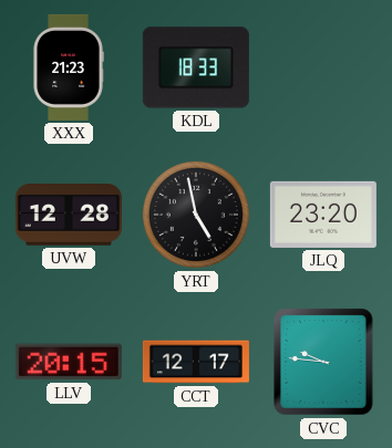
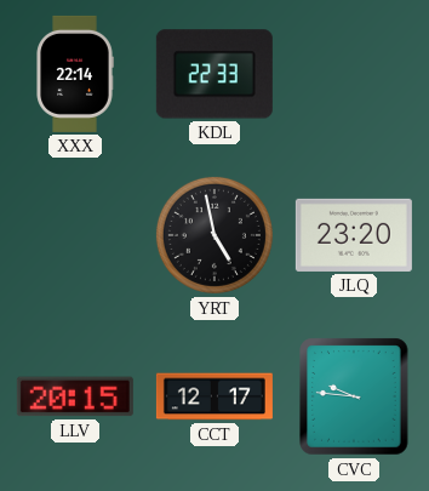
XXX: 21:23 -> 22:14
KDL: 18:33 -> 22:33
UVW: 12:28 -> none
